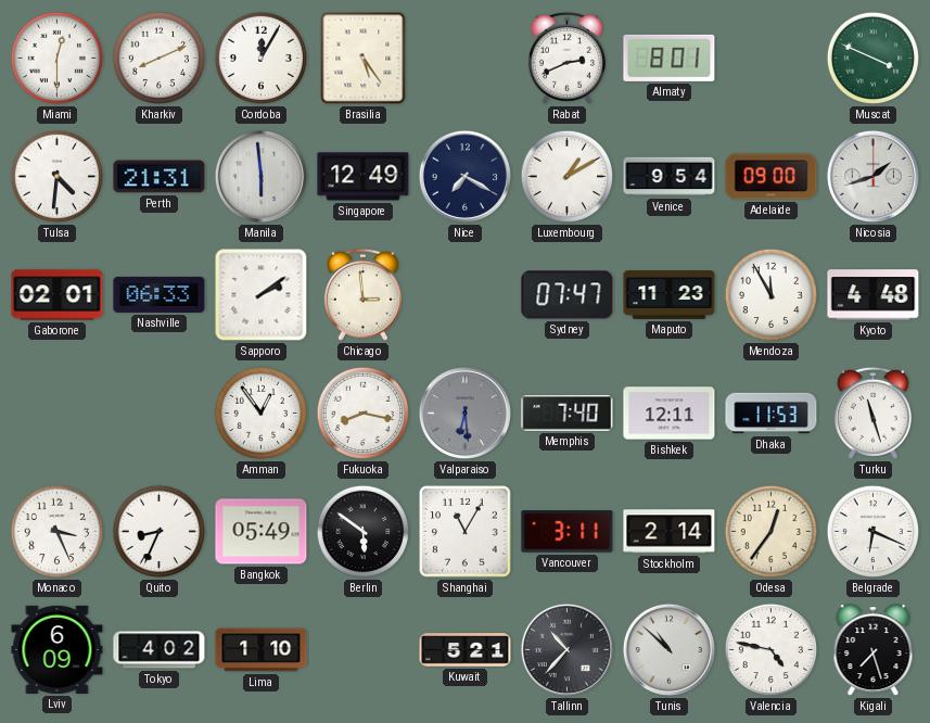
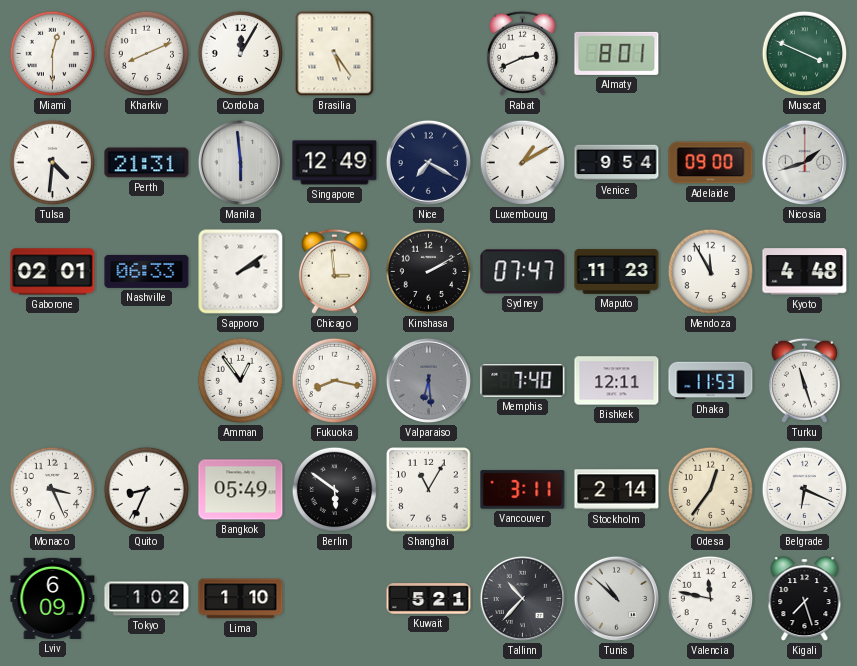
Kinshasa: none -> 2:10
Tokyo: 4:02 -> 1:02
Valencia: 4:47 -> 11:47
